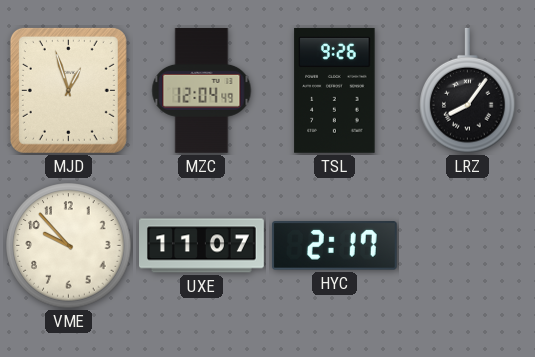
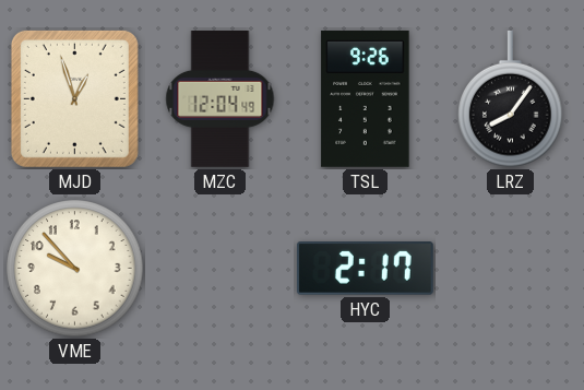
UXE: 11:07 -> none
